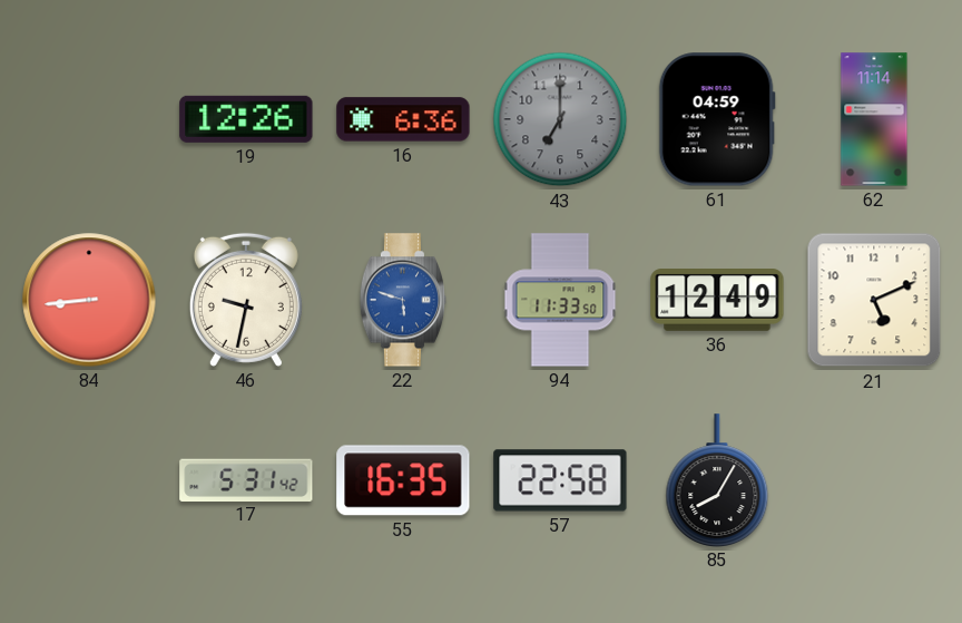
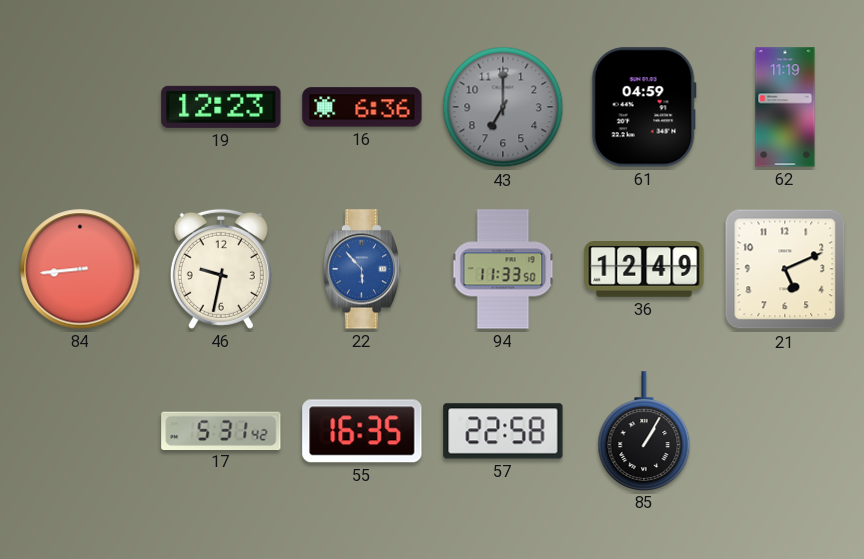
19: 12:26 -> 12:23
62: 11:14 -> 11:19
22: 5:48 -> 5:53
85: 8:05 -> 1:05
